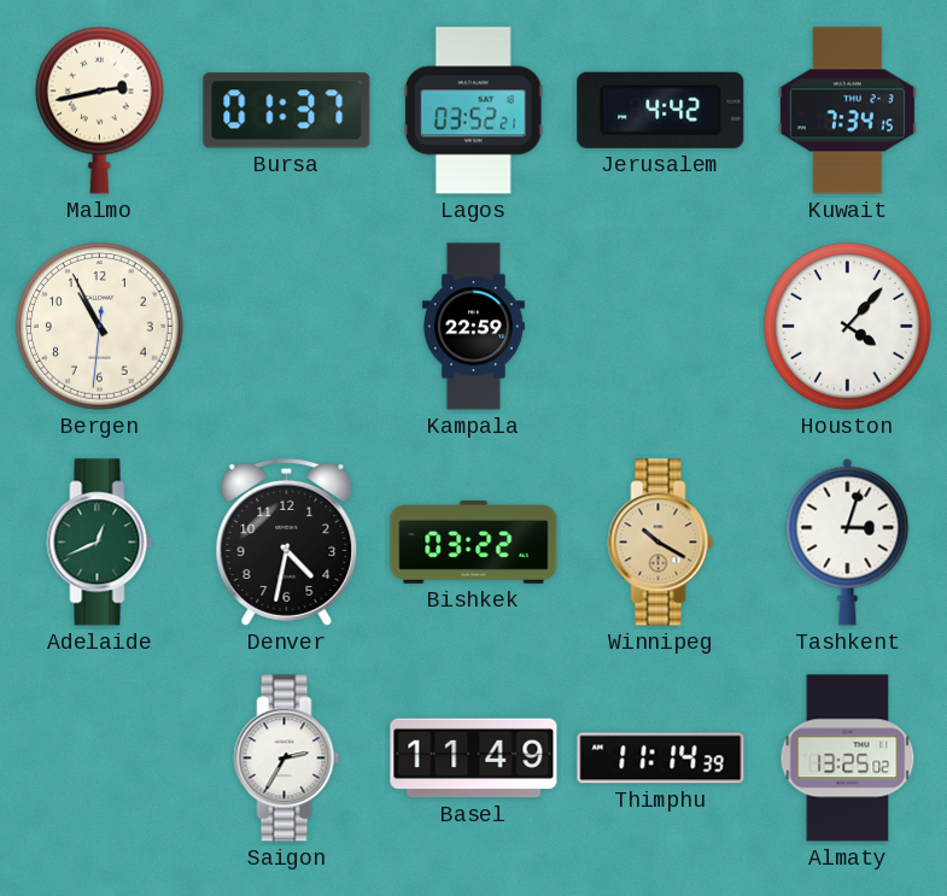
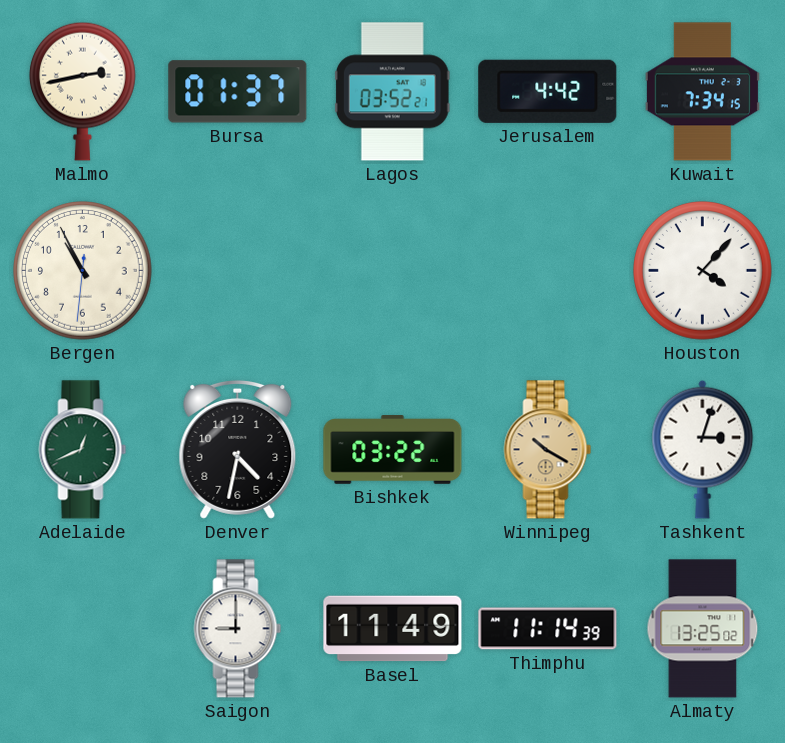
Kampala: 22:59 -> none
Saigon: 2:35 -> 9:00
